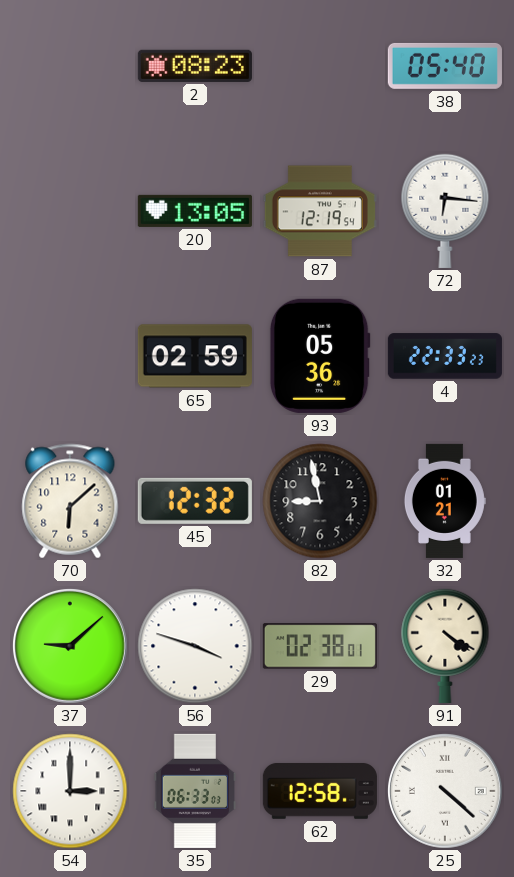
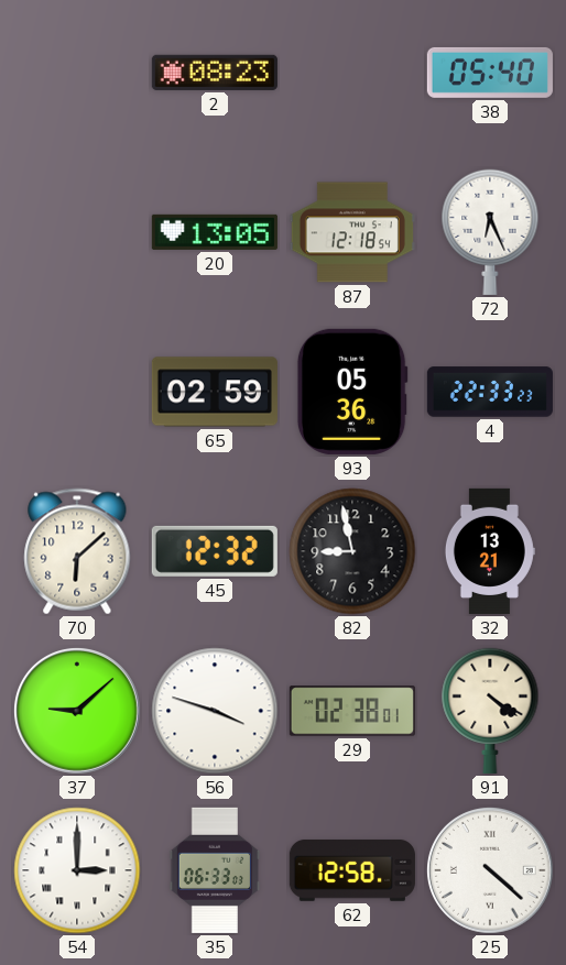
87: 12:19 -> 12:18
72: 6:16 -> 6:26
32: 01:21 -> 13:21
